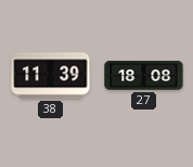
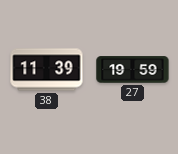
27: 18:08 -> 19:59
